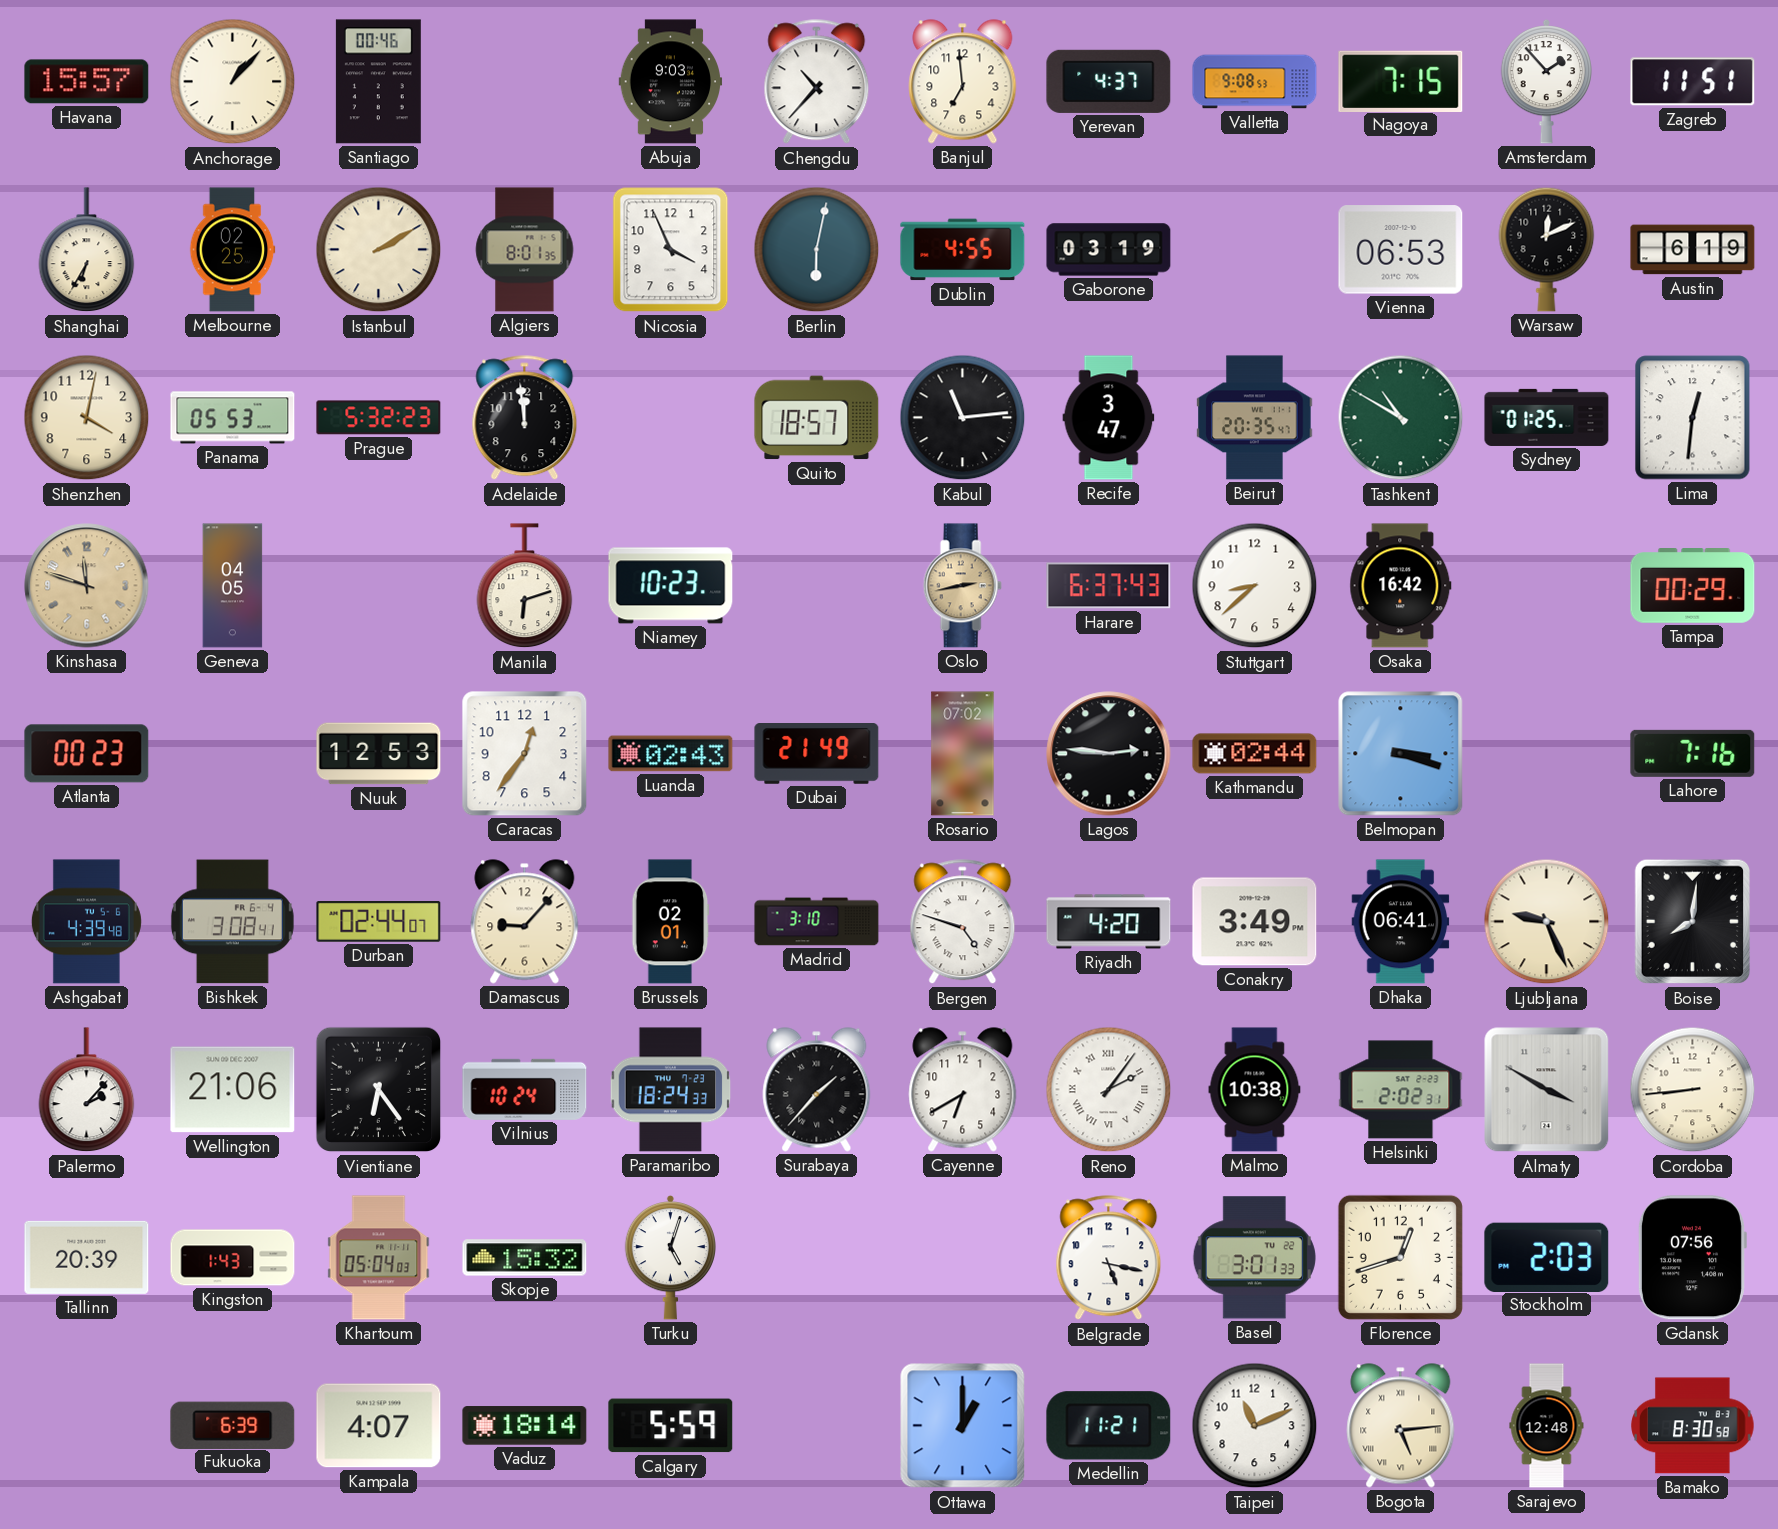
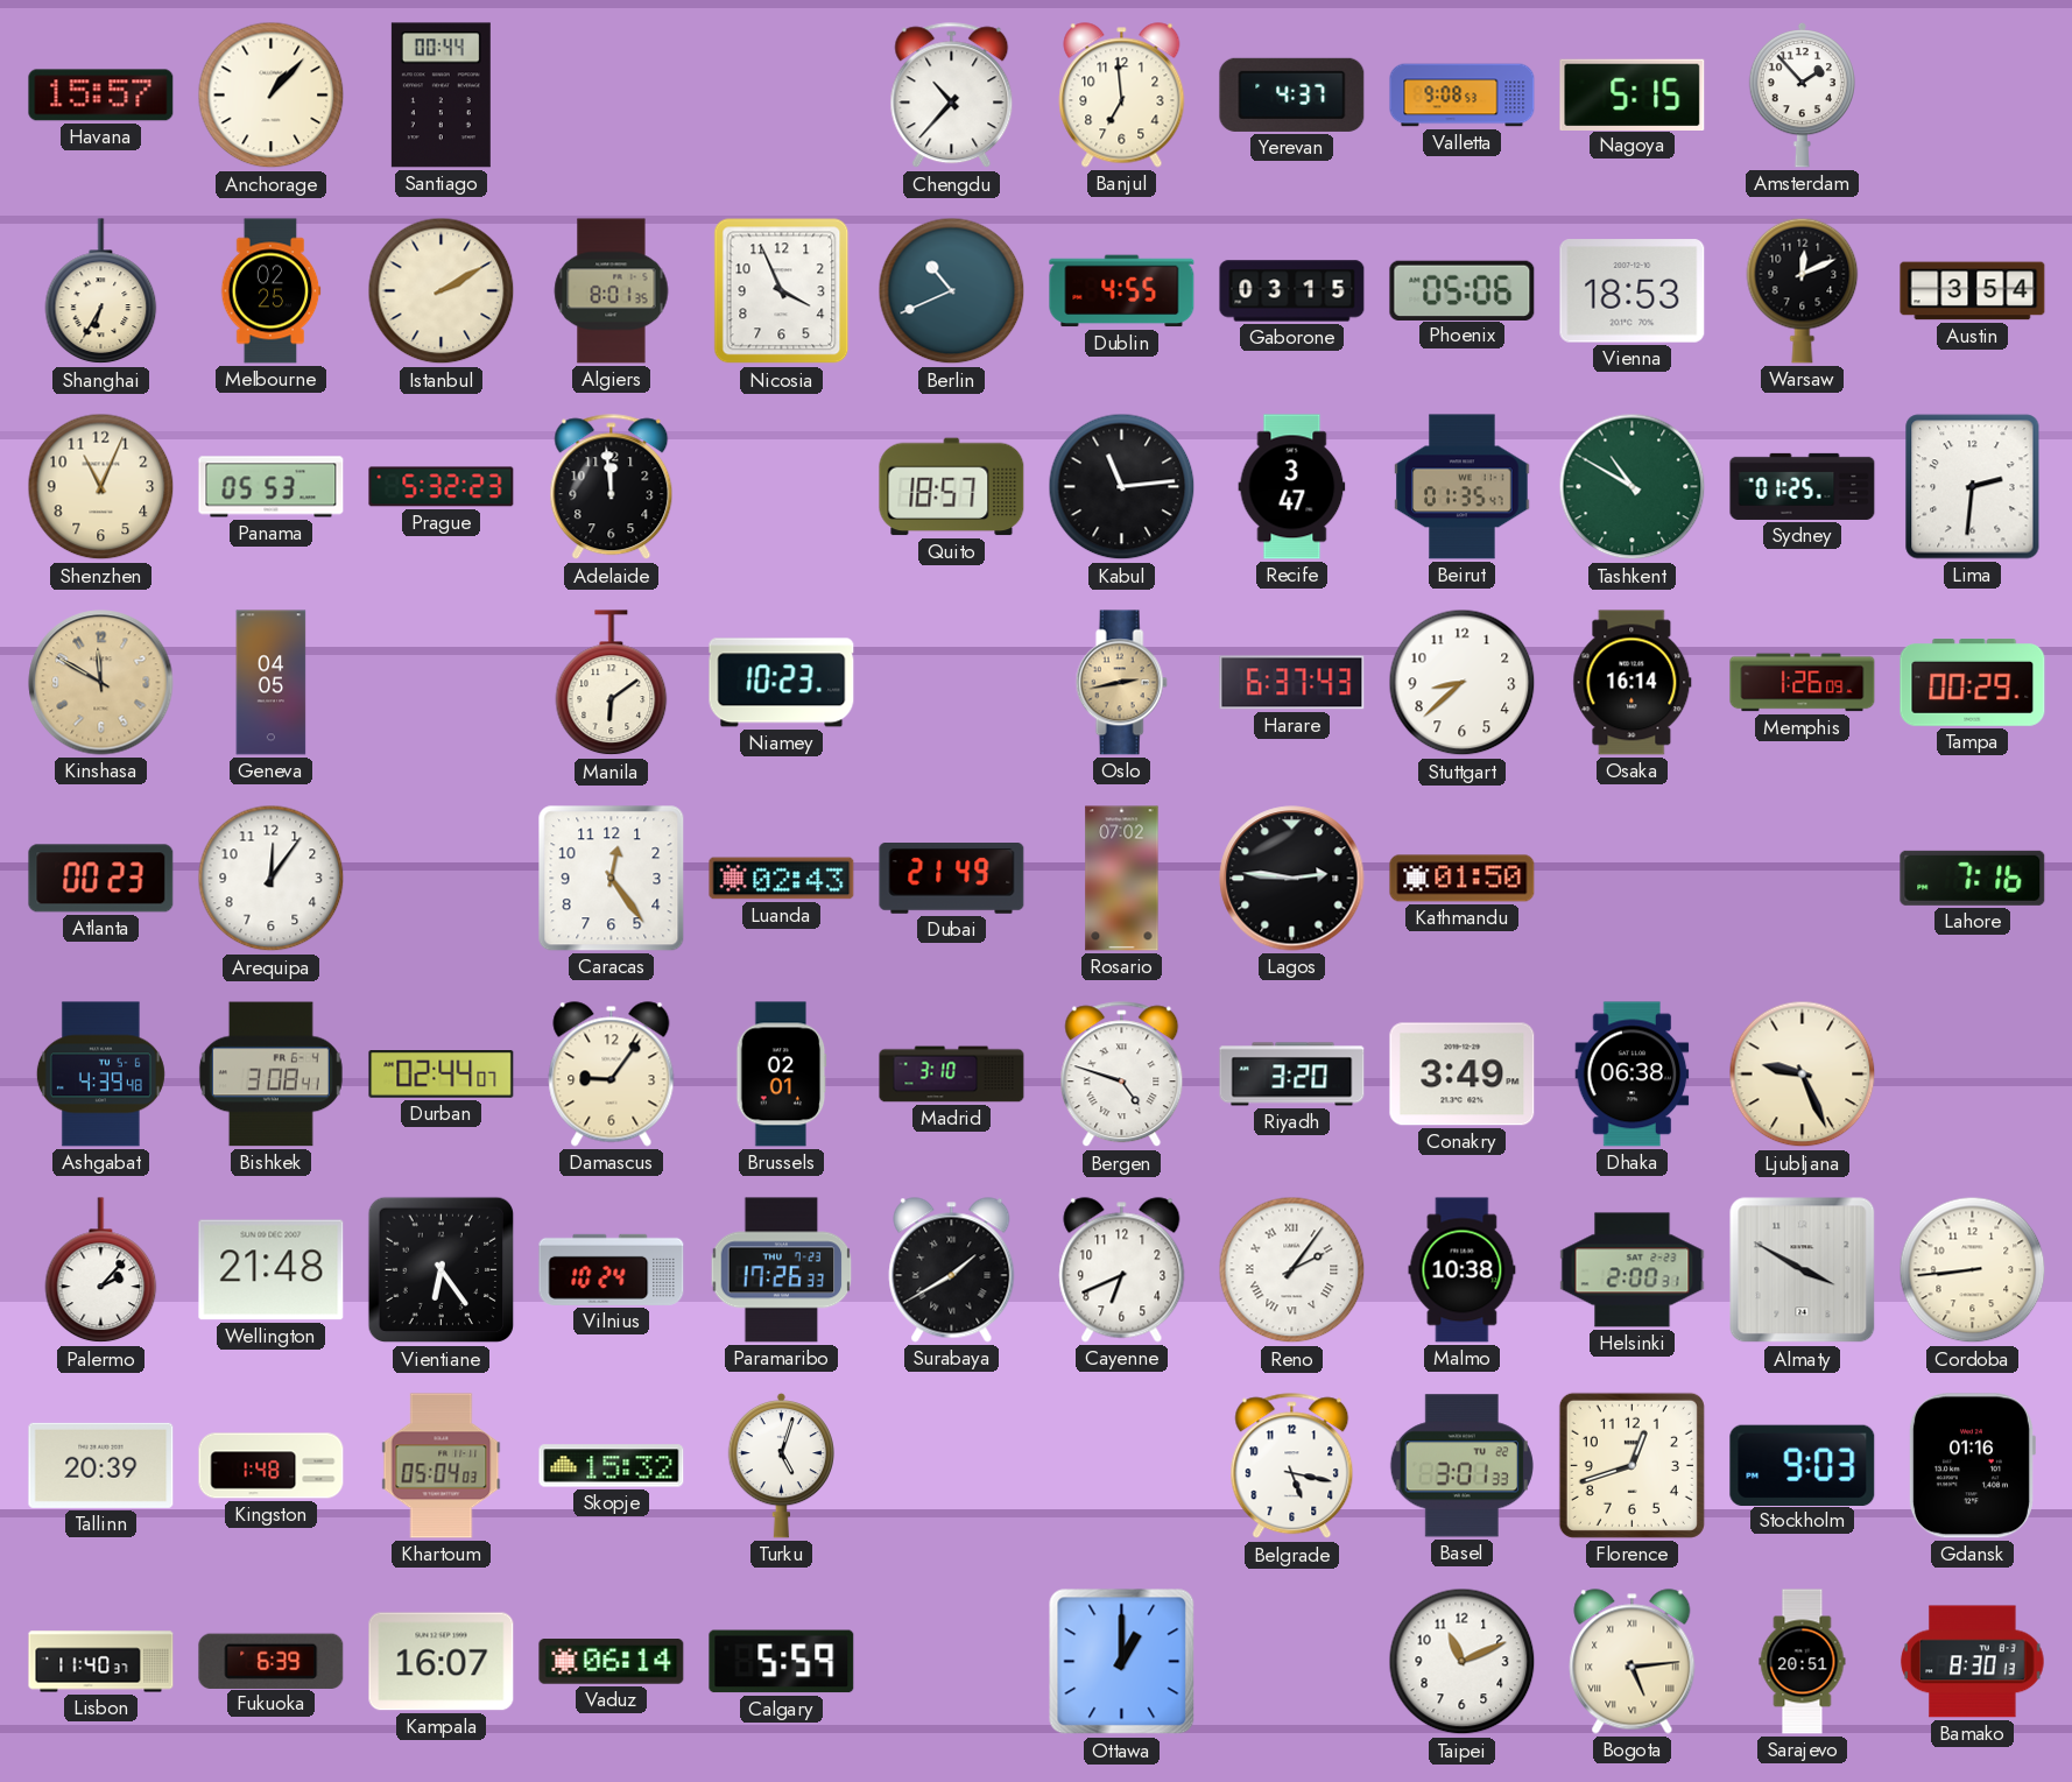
Santiago: 00:46 -> 00:44
Abuja: 9:03 -> none
Nagoya: 7:15 -> 5:15
Zagreb: 11:51 -> none
Berlin: 6:02 -> 10:41
Gaborone: 03:19 -> 03:15
Phoenix: none -> 05:06
Vienna: 06:53 -> 18:53
Austin: 6:19 -> 3:54
Shenzhen: 4:02 -> 11:04
Beirut: 20:35 -> 01:35
Lima: 12:31 -> 2:31
Kinshasa: 11:48 -> 11:50
Manila: 6:12 -> 6:09
Osaka: 16:42 -> 16:14
Memphis: none -> 1:26
Arequipa: none -> 12:06
Nuuk: 12:53 -> none
Caracas: 12:36 -> 12:24
Kathmandu: 02:44 -> 01:50
Belmopan: 3:18 -> none
Damascus: 9:07 -> 9:06
Riyadh: 4:20 -> 3:20
Dhaka: 06:41 -> 06:38
Boise: 8:01 -> none
Wellington: 21:06 -> 21:48
Paramaribo: 18:24 -> 17:26
Surabaya: 1:37 -> 1:40
Cayenne: 6:40 -> 6:41
Helsinki: 2:02 -> 2:00
Kingston: 1:43 -> 1:48
Stockholm: 2:03 -> 9:03
Gdansk: 07:56 -> 01:16
Lisbon: none -> 11:40
Kampala: 4:07 -> 16:07
Vaduz: 18:14 -> 06:14
Medellin: 11:21 -> none
Sarajevo: 12:48 -> 20:51
Bamako: 8:30:58 -> 8:30:13
